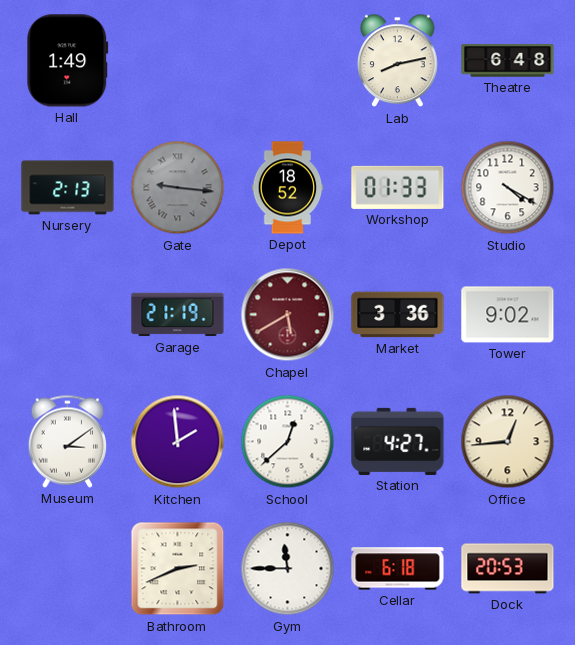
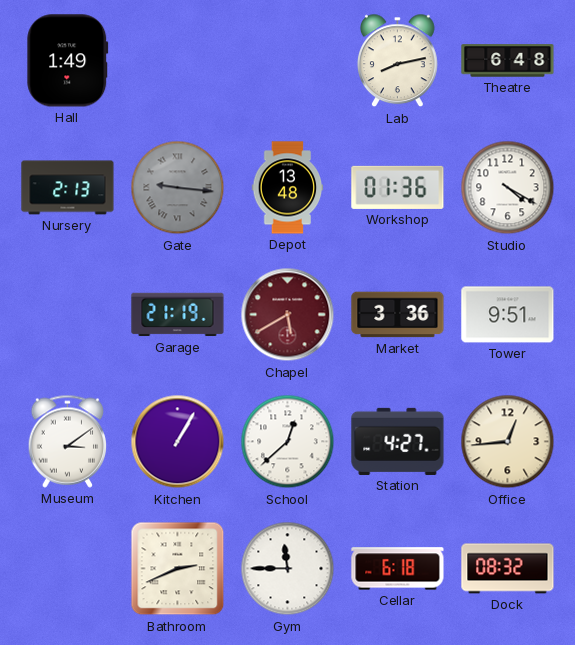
Depot: 18:52 -> 13:48
Workshop: 01:33 -> 01:36
Tower: 9:02 -> 9:51
Kitchen: 1:59 -> 1:05
Dock: 20:53 -> 08:32
